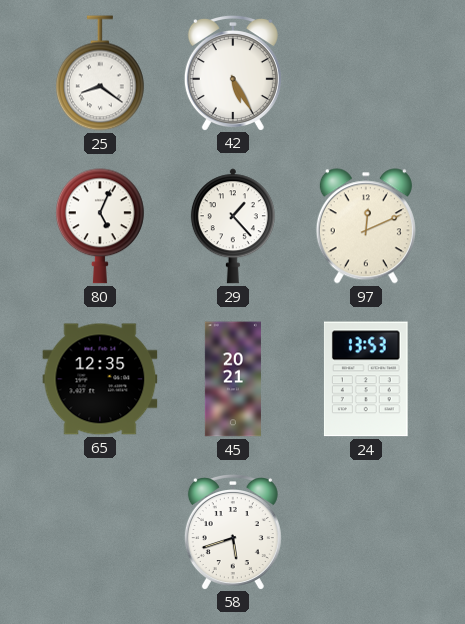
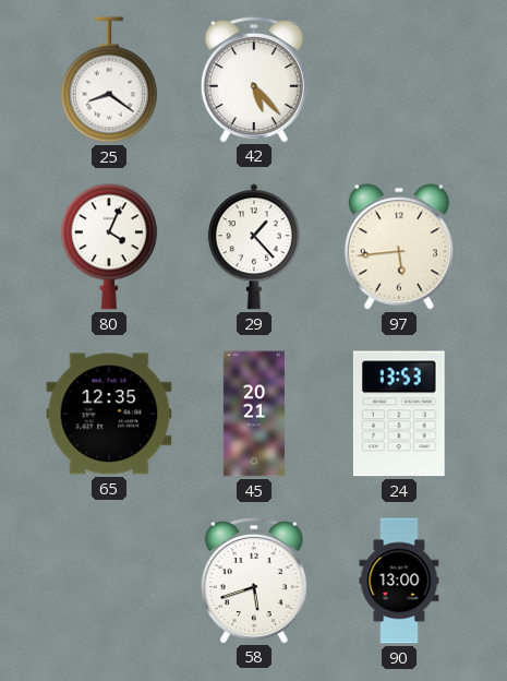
42: 5:25 -> 5:23
80: 5:04 -> 4:04
97: 12:11 -> 5:44
90: none -> 13:00
